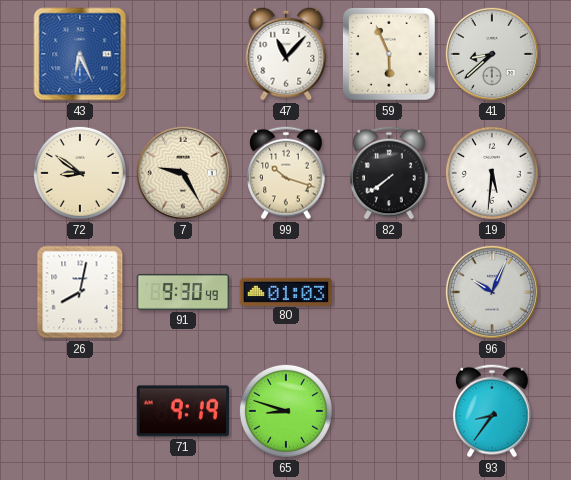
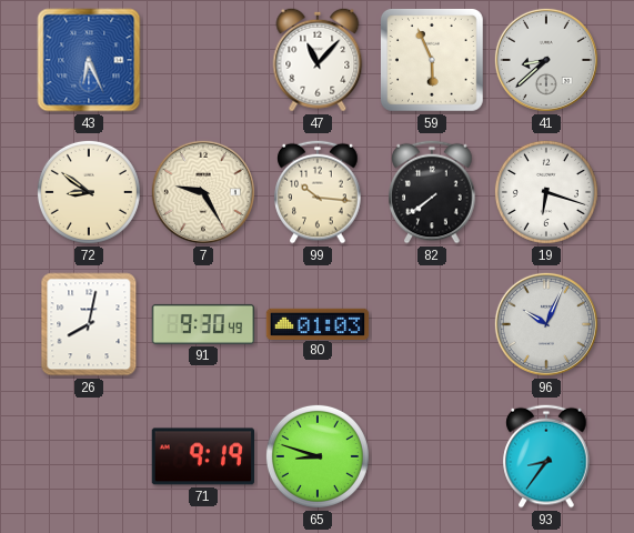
99: 10:18 -> 10:16
19: 5:31 -> 6:18
